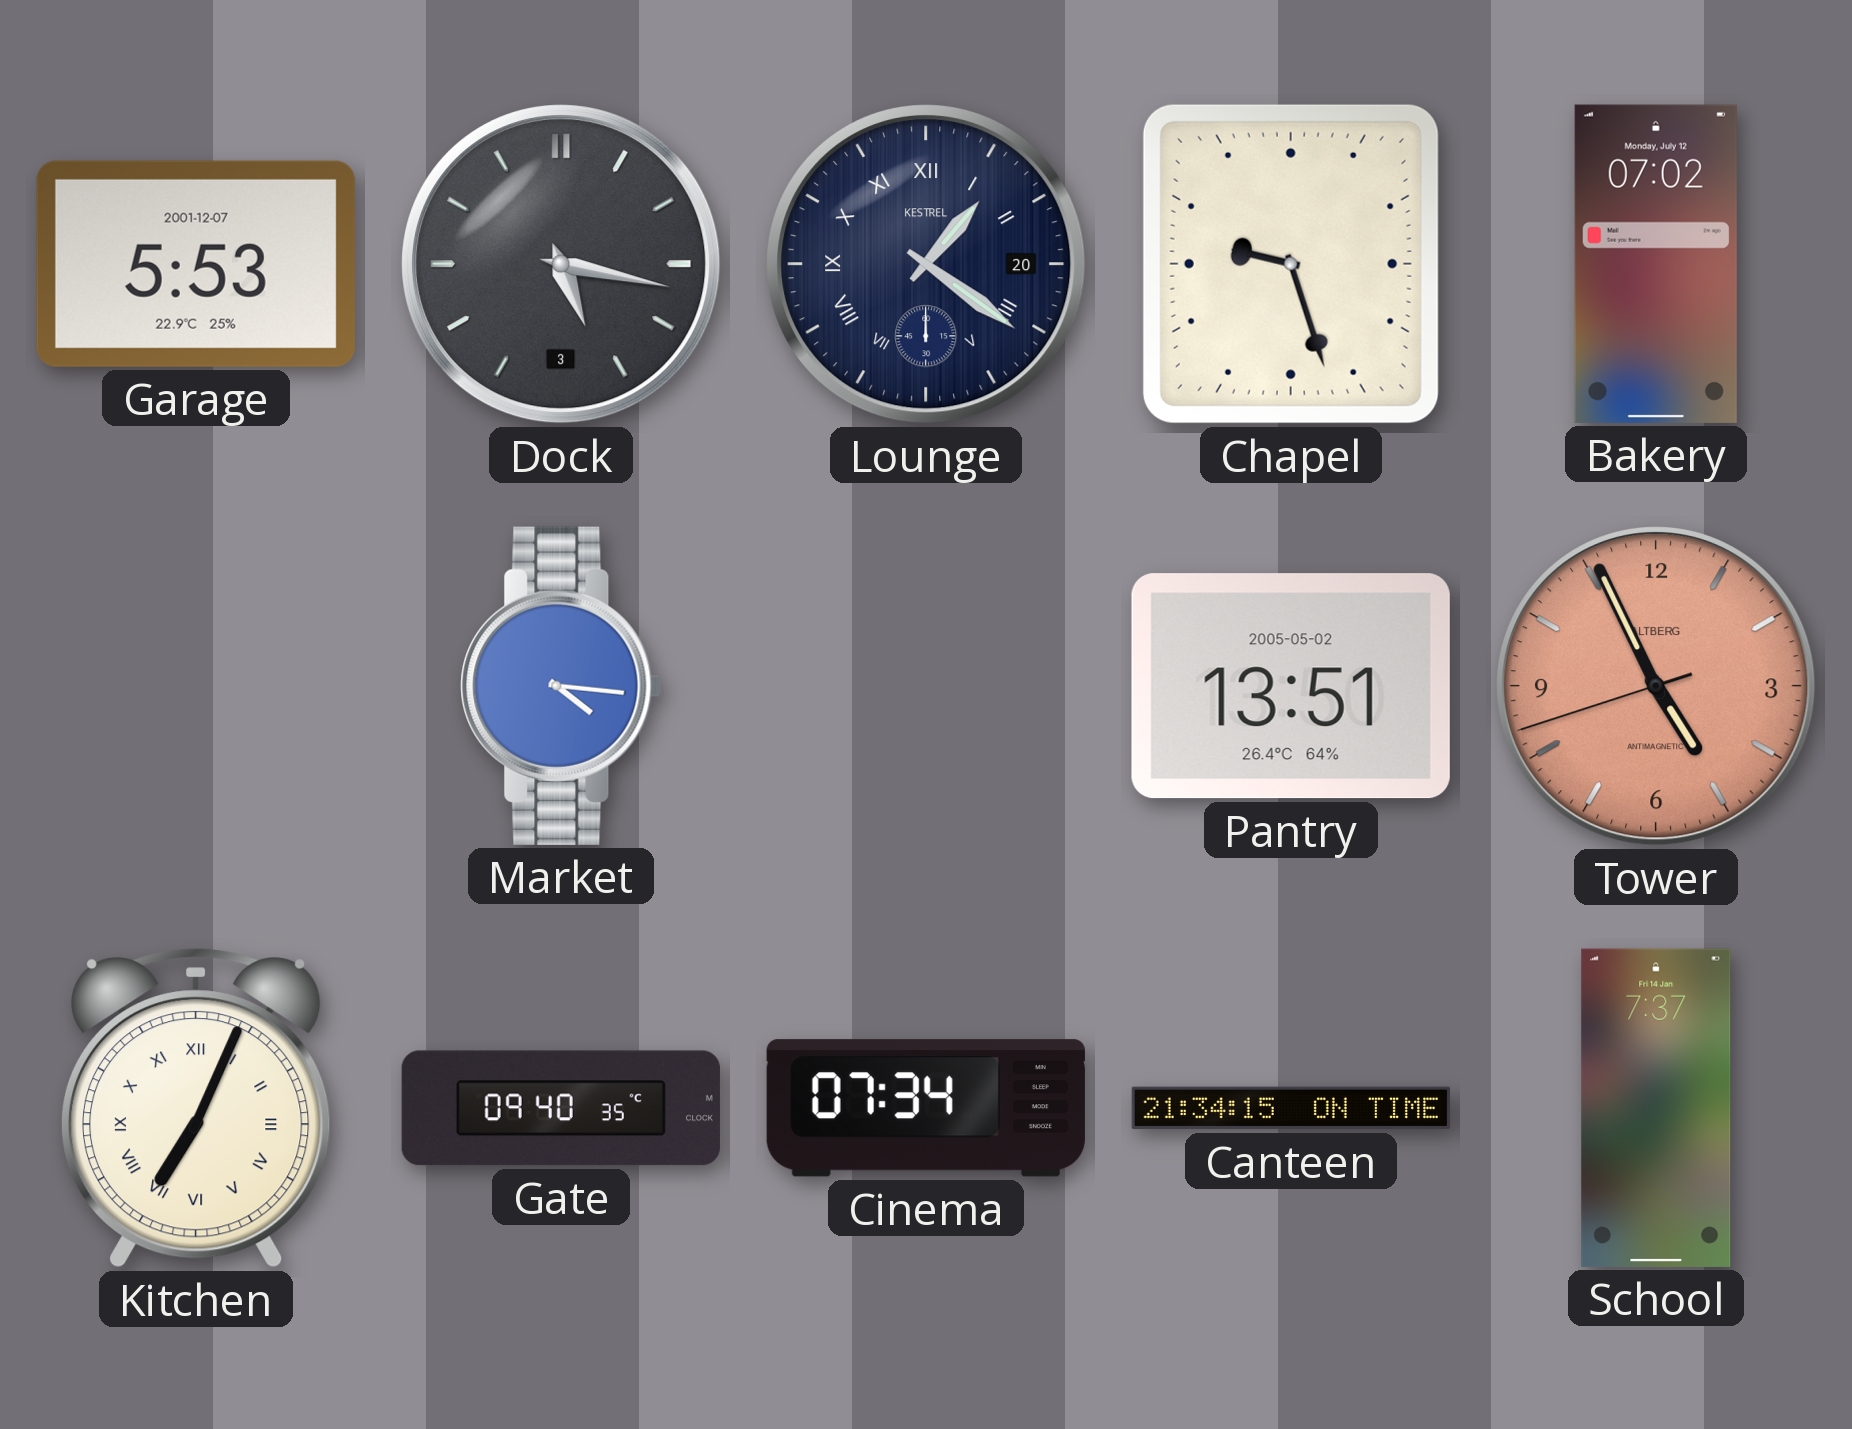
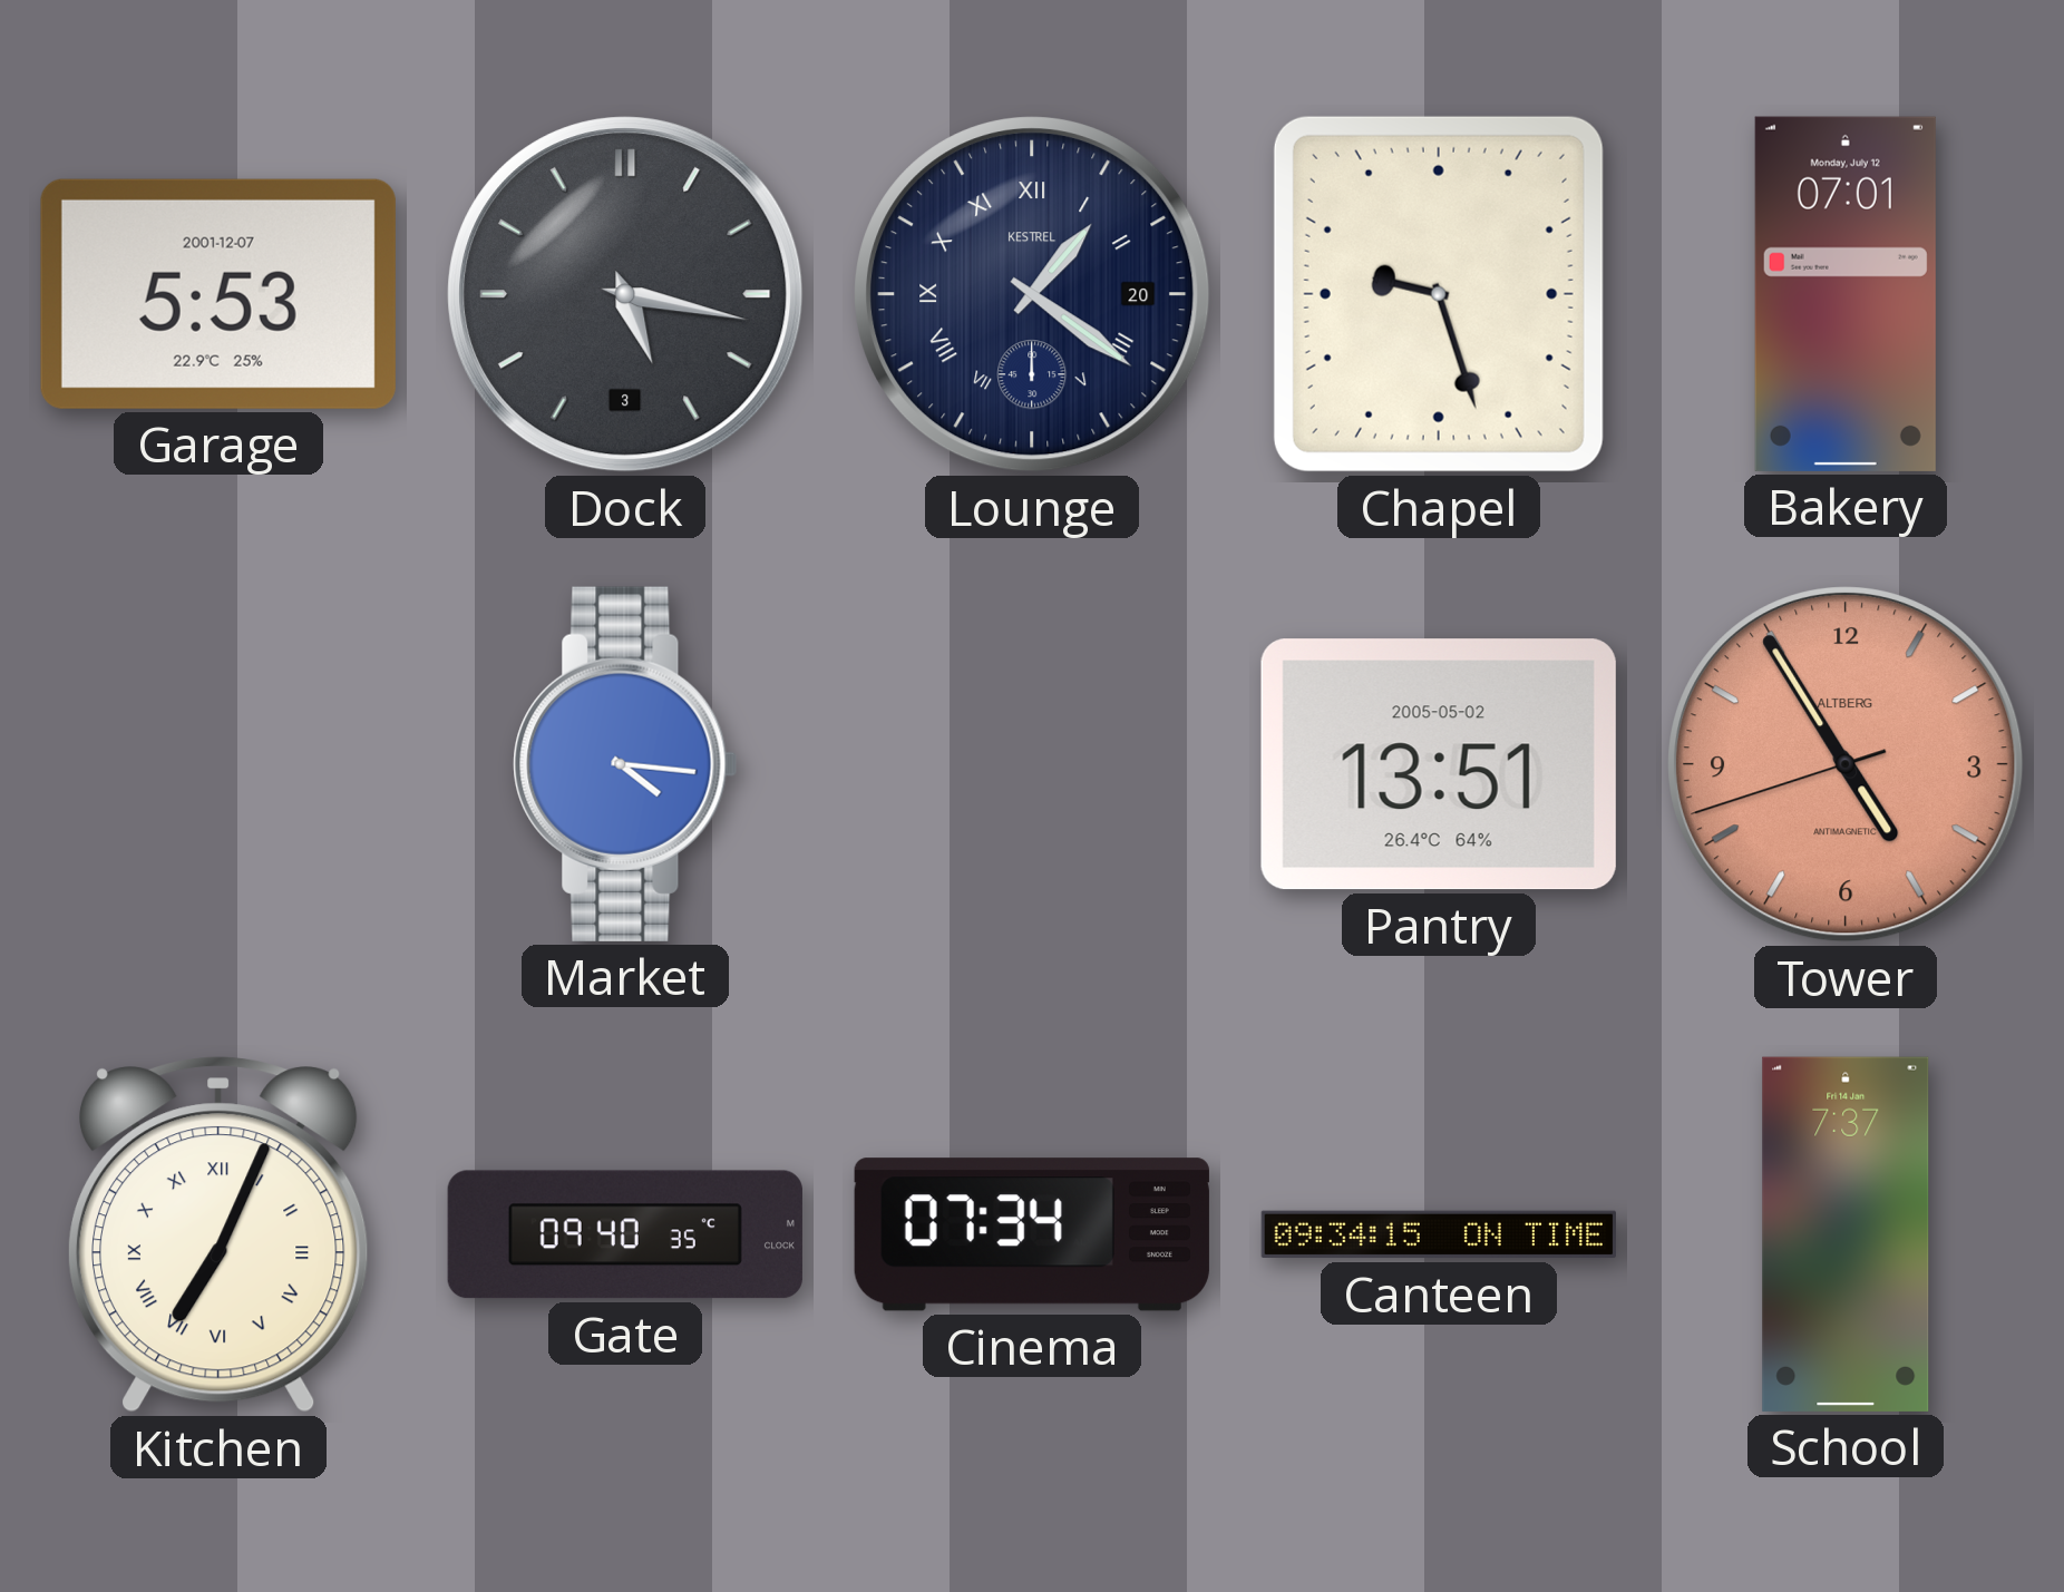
Bakery: 07:02 -> 07:01
Tower: 4:55 -> 4:54
Canteen: 21:34 -> 09:34
